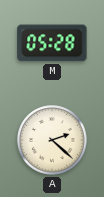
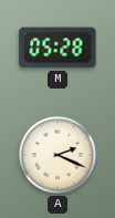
A: 2:22 -> 2:19
